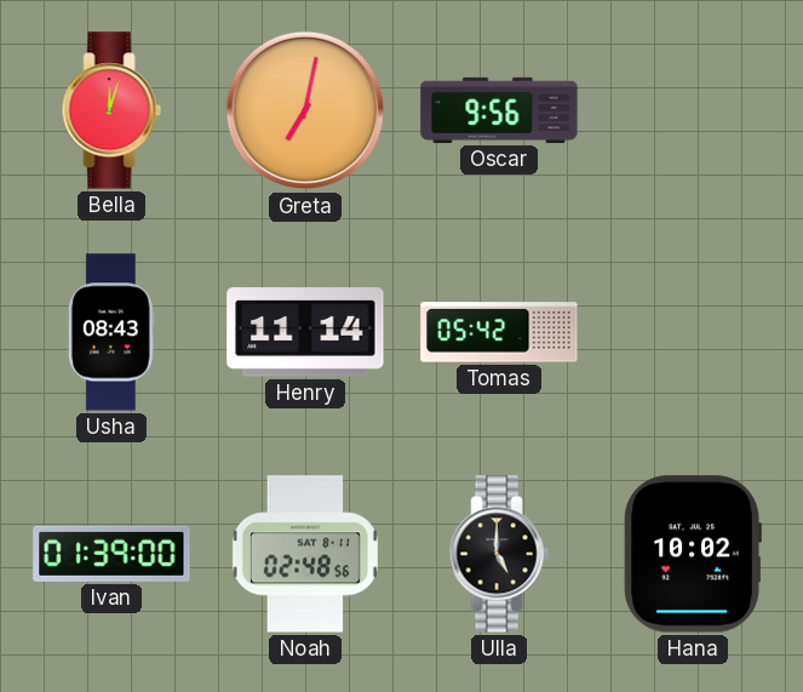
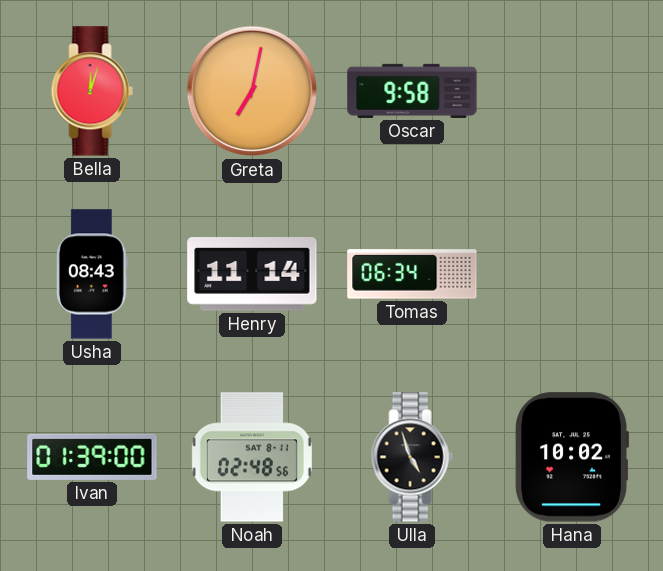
Oscar: 9:56 -> 9:58
Tomas: 05:42 -> 06:34
Ulla: 5:00 -> 4:57
